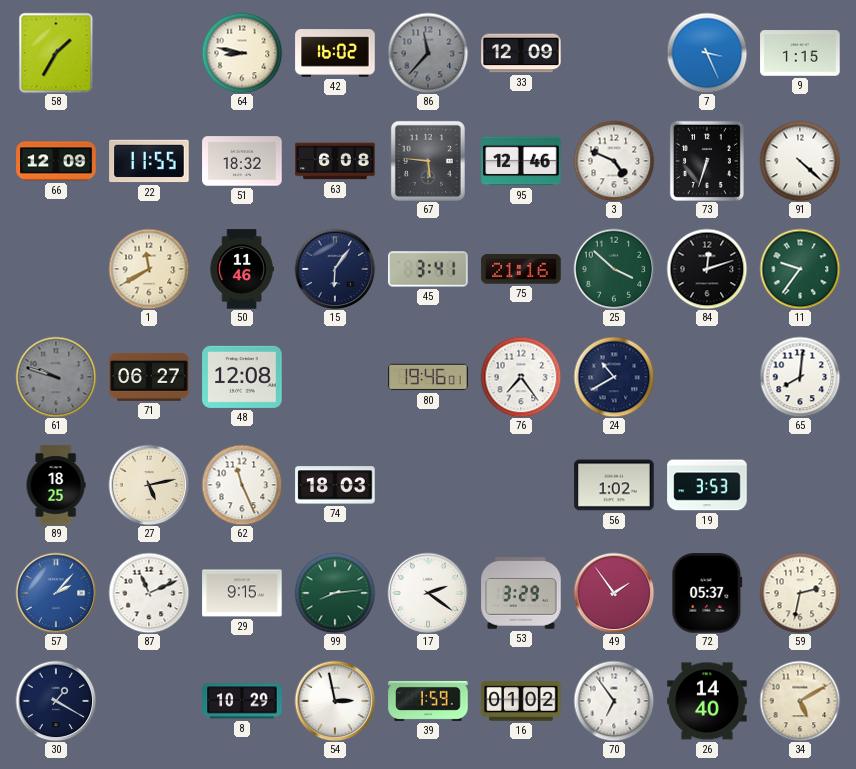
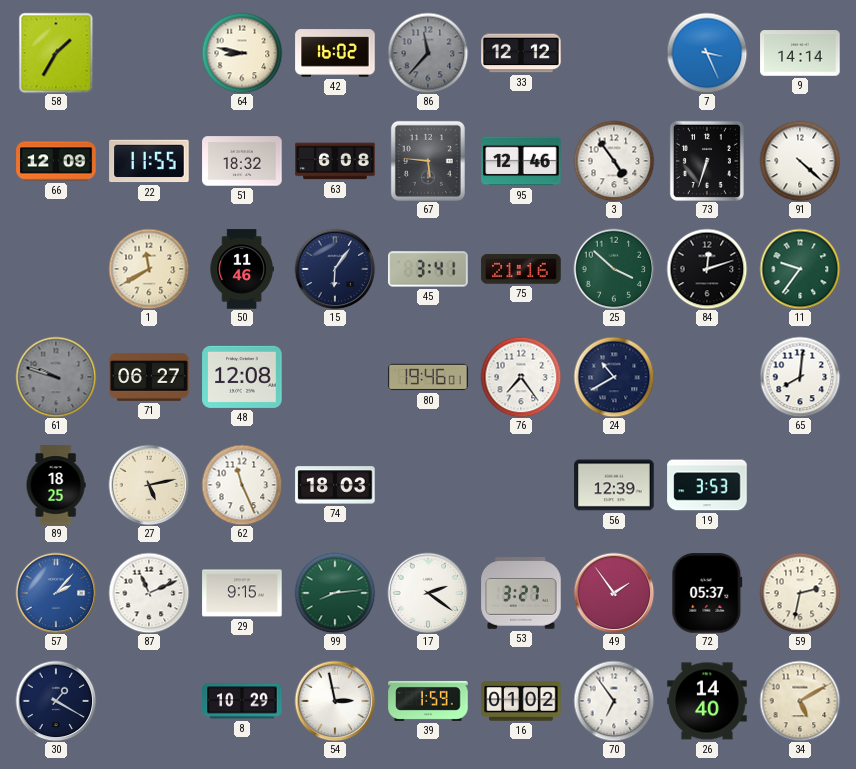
33: 12:09 -> 12:12
9: 1:15 -> 14:14
3: 4:49 -> 4:54
56: 1:02 -> 12:39
53: 3:29 -> 3:27
